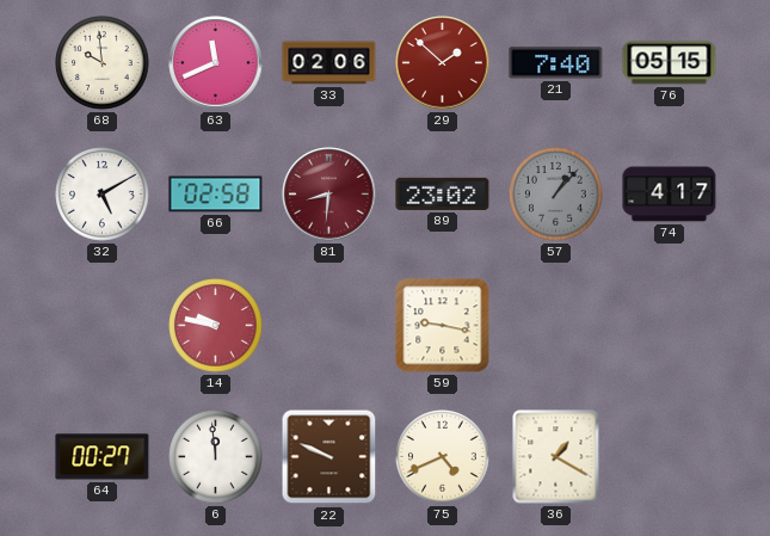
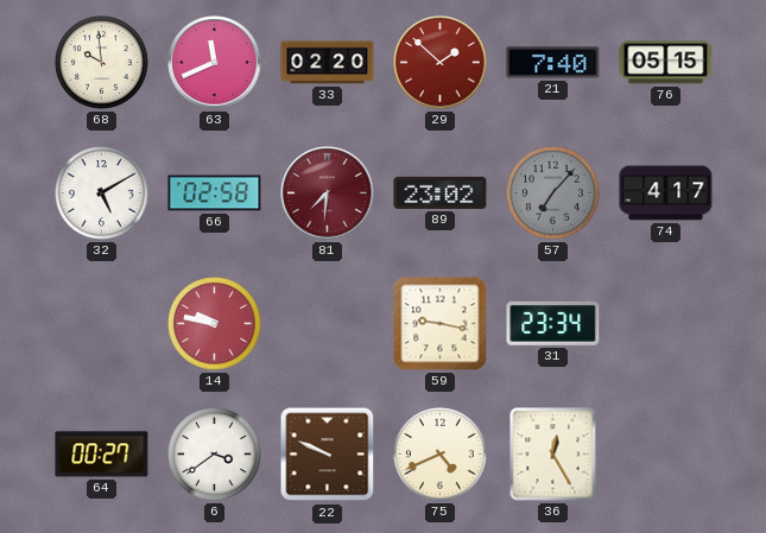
33: 02:06 -> 02:20
81: 8:31 -> 7:31
57: 1:07 -> 7:07
31: none -> 23:34
6: 11:59 -> 3:39
36: 1:20 -> 12:25
